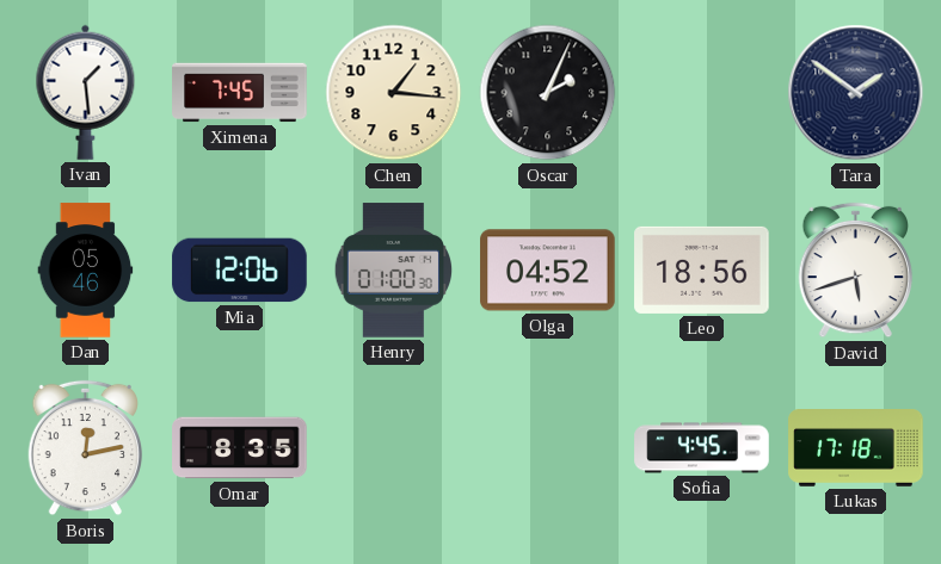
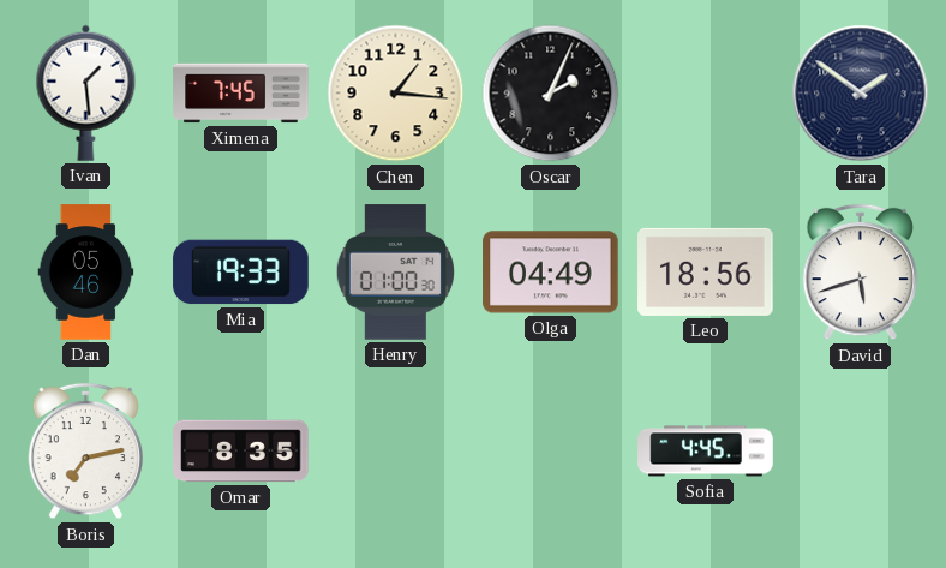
Mia: 12:06 -> 19:33
Olga: 04:52 -> 04:49
Boris: 12:13 -> 7:13
Lukas: 17:18 -> none
